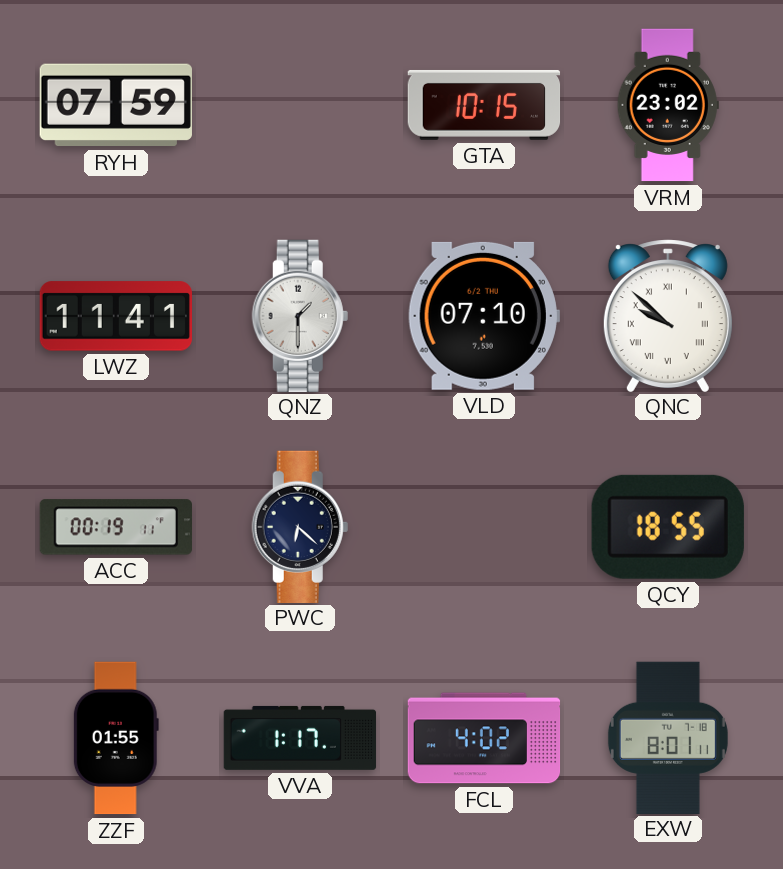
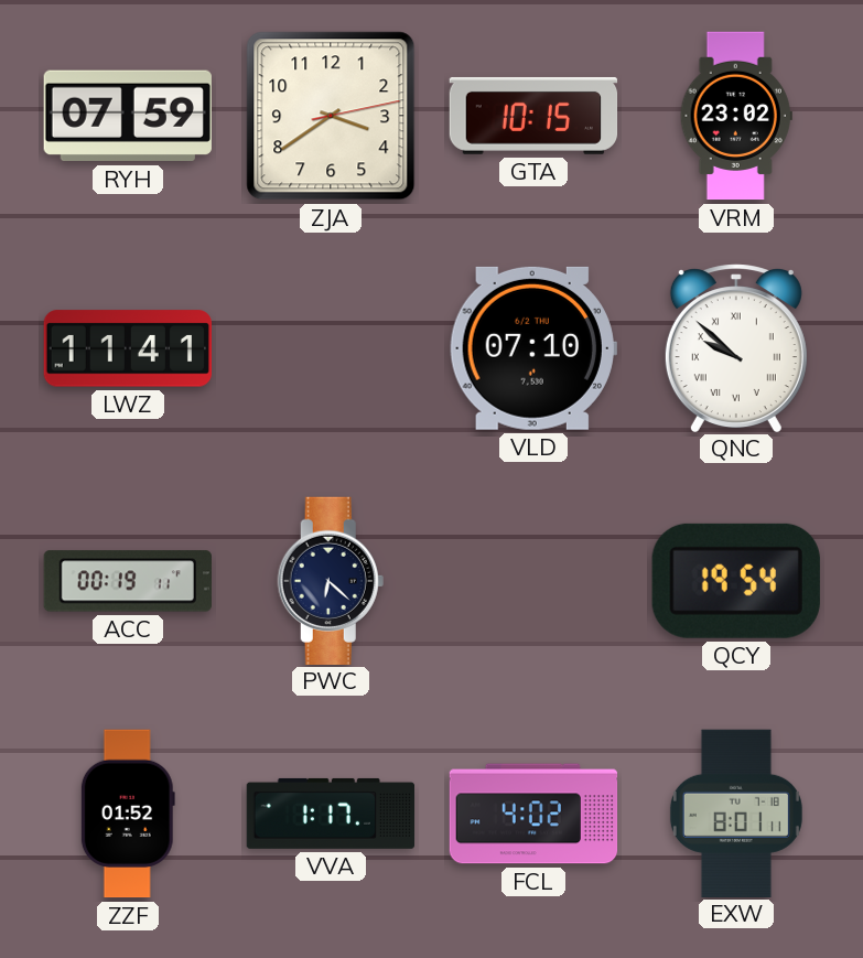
ZJA: none -> 3:39
QNZ: 1:30 -> none
QCY: 18:55 -> 19:54
ZZF: 01:55 -> 01:52
